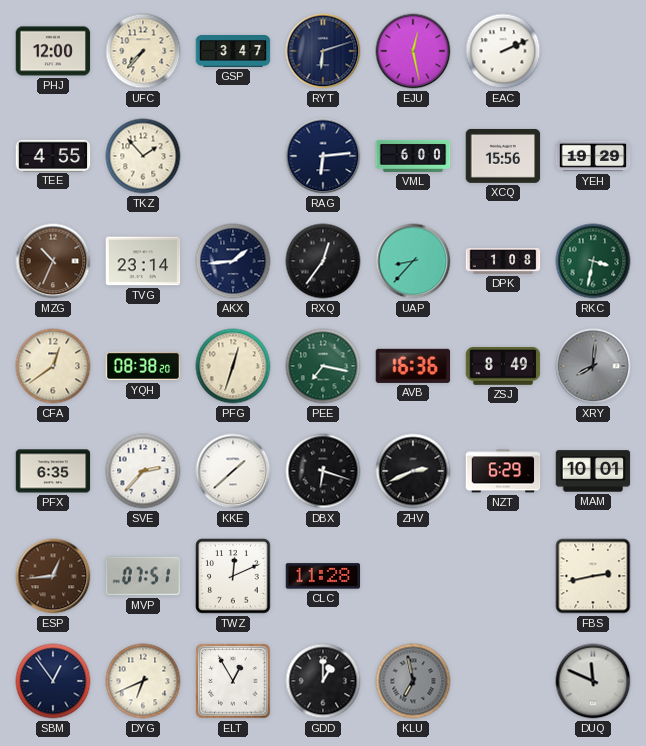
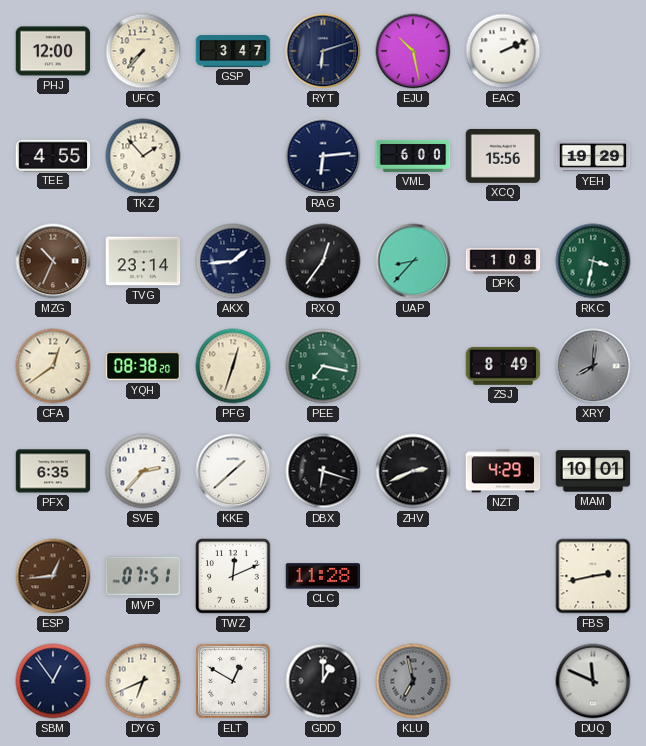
EJU: 12:28 -> 10:28
AVB: 16:36 -> none
NZT: 6:29 -> 4:29
ELT: 12:55 -> 12:50
